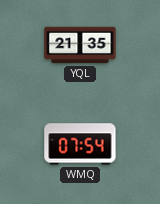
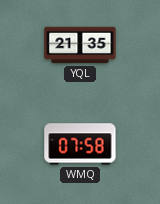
WMQ: 07:54 -> 07:58
